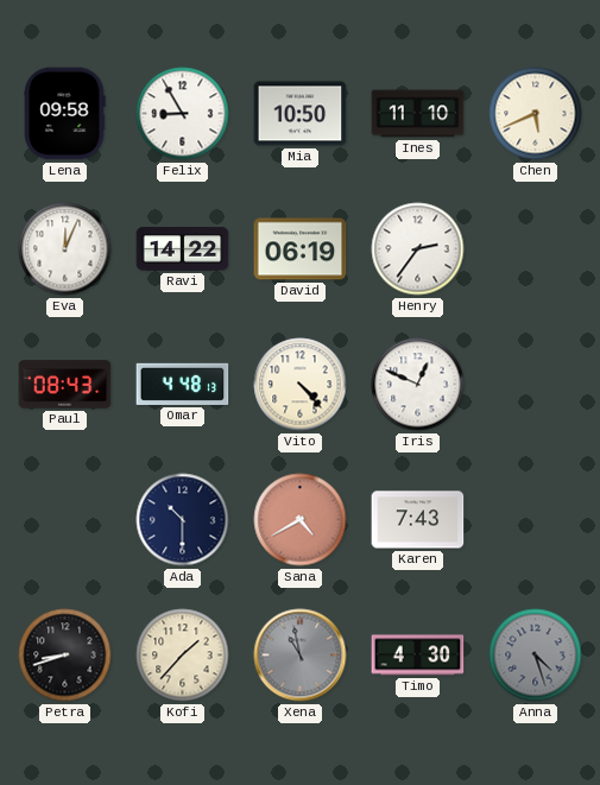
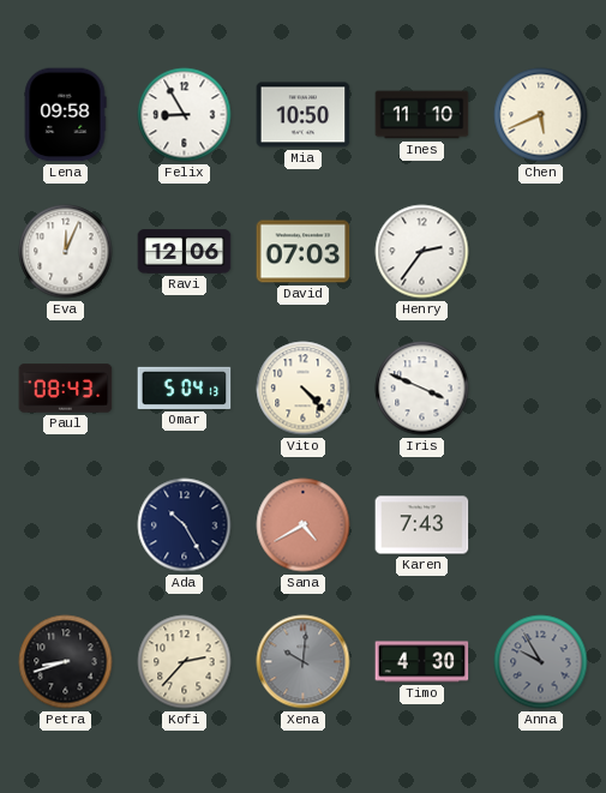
Ravi: 14:22 -> 12:06
David: 06:19 -> 07:03
Omar: 4:48 -> 5:04
Iris: 12:49 -> 3:49
Ada: 10:30 -> 10:25
Kofi: 1:37 -> 2:37
Xena: 10:58 -> 10:01
Anna: 4:27 -> 9:55
